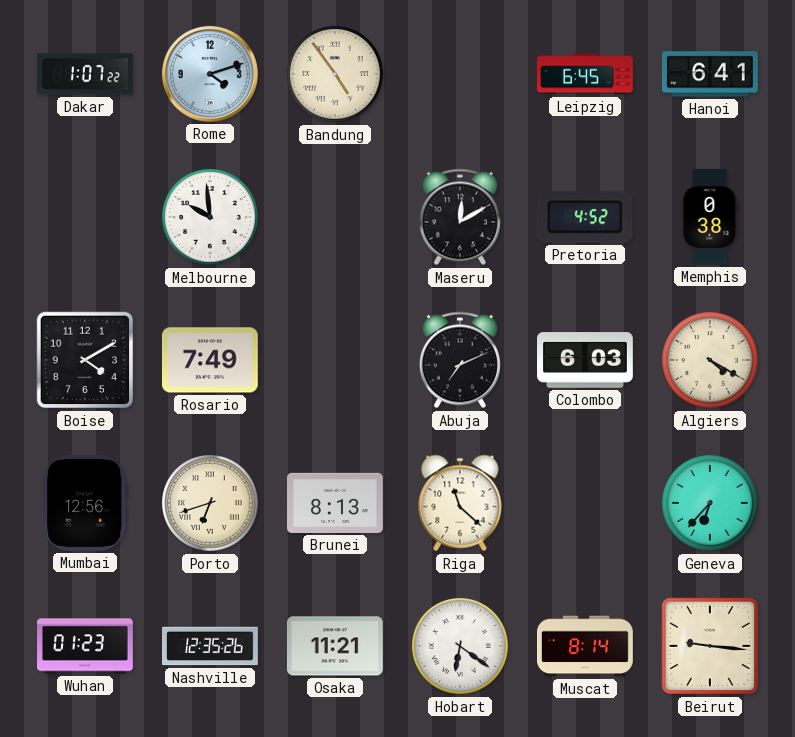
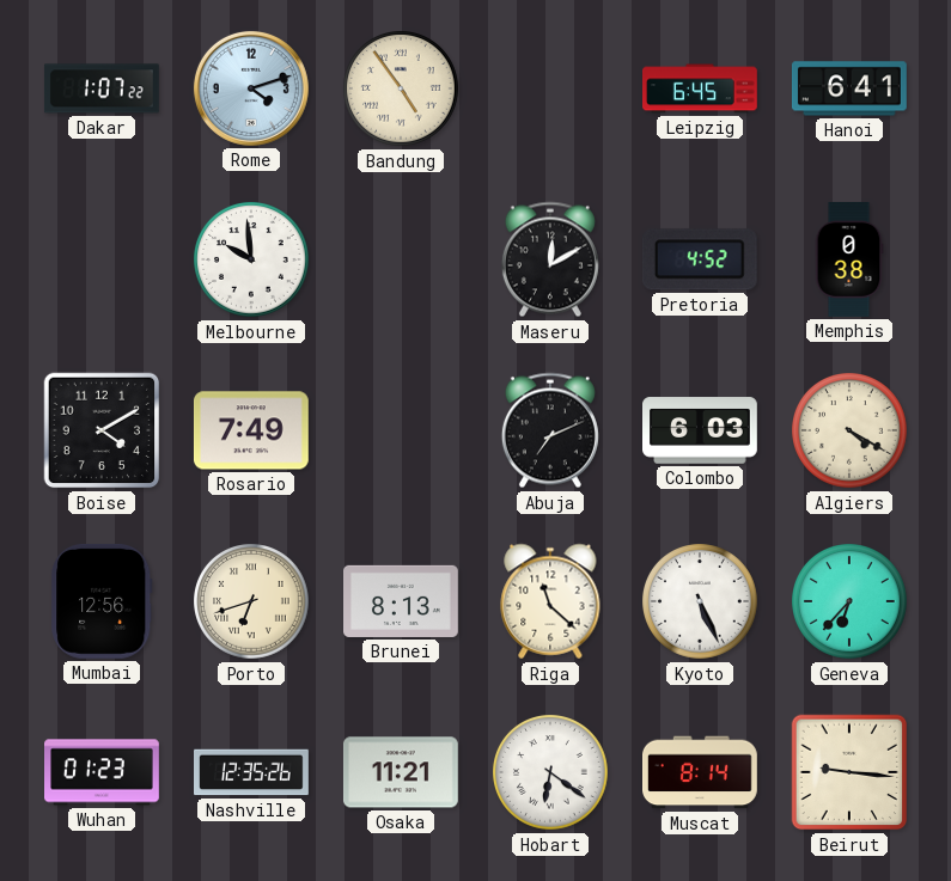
Kyoto: none -> 5:26
